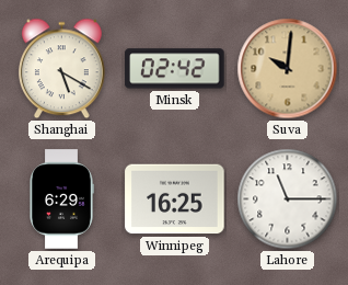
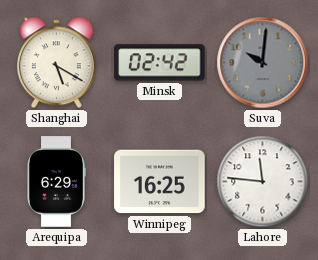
Suva dial: champagne -> grey
Lahore: 11:15 -> 11:46
